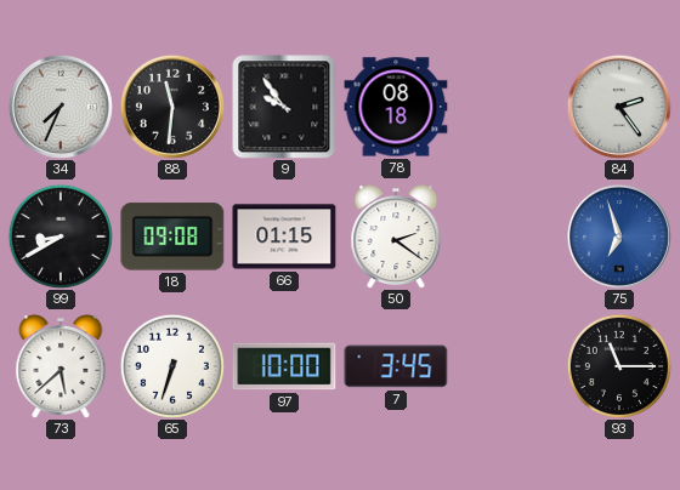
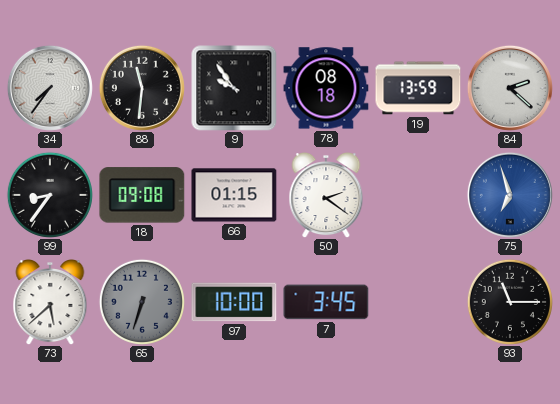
34: 7:34 -> 7:36
19: none -> 13:59
84: 2:24 -> 2:22
99: 8:40 -> 8:36
65 dial: white -> grey
